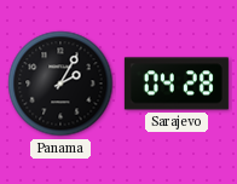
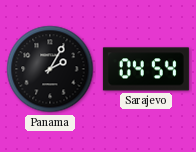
Sarajevo: 04:28 -> 04:54
